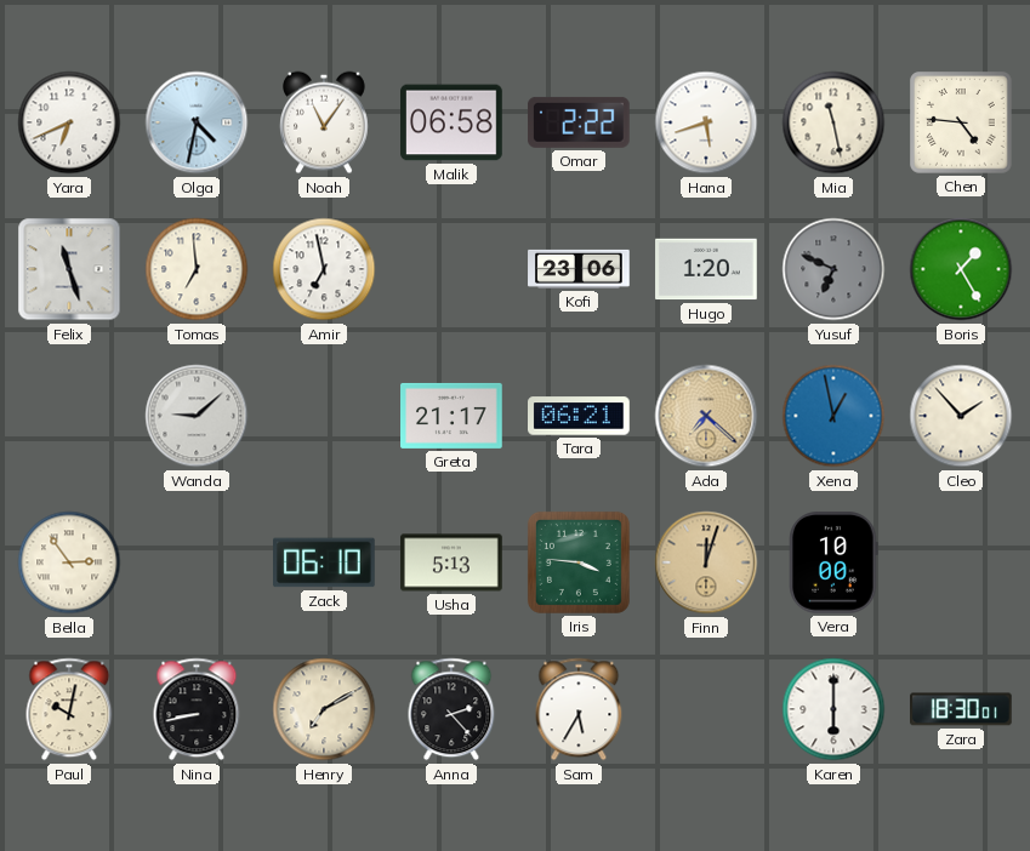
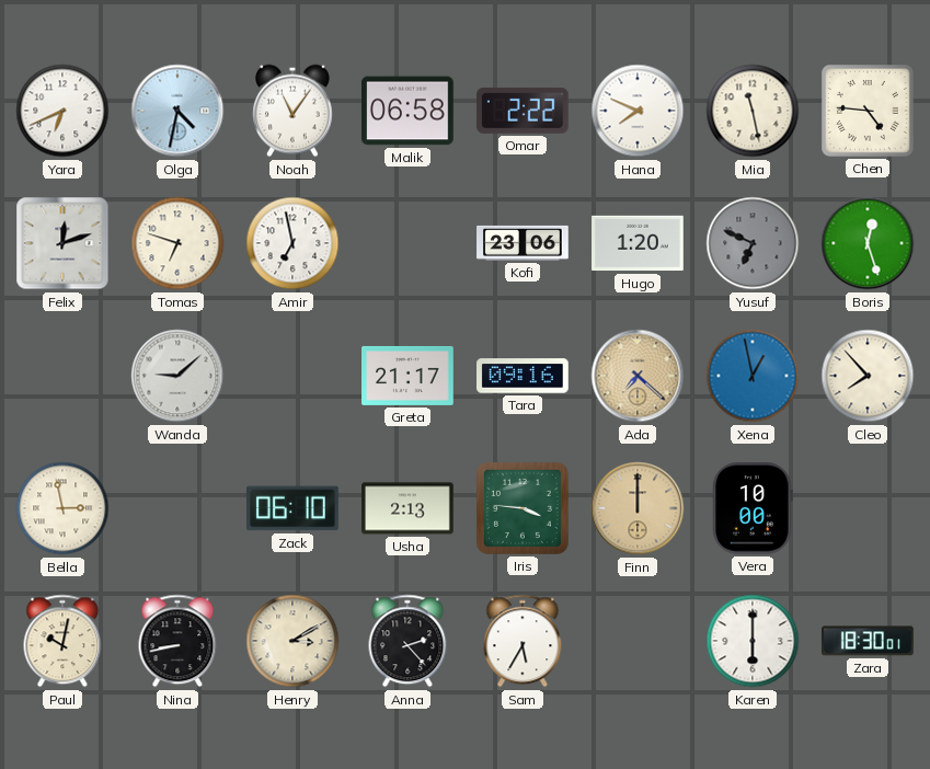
Hana: 5:42 -> 7:49
Felix: 11:27 -> 12:12
Tomas: 6:59 -> 6:48
Boris: 1:25 -> 12:27
Tara: 06:21 -> 09:16
Cleo: 1:53 -> 7:53
Bella: 2:54 -> 2:58
Usha: 5:13 -> 2:13
Finn: 12:03 -> 12:00
Henry: 7:10 -> 3:10
